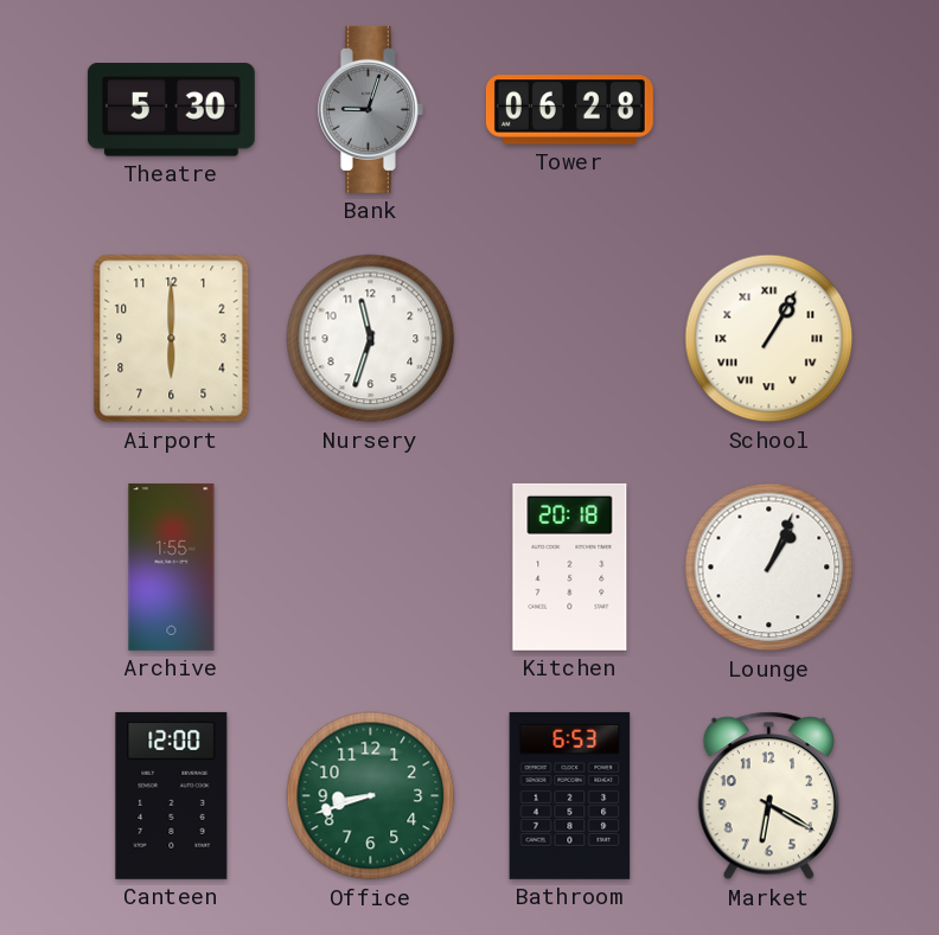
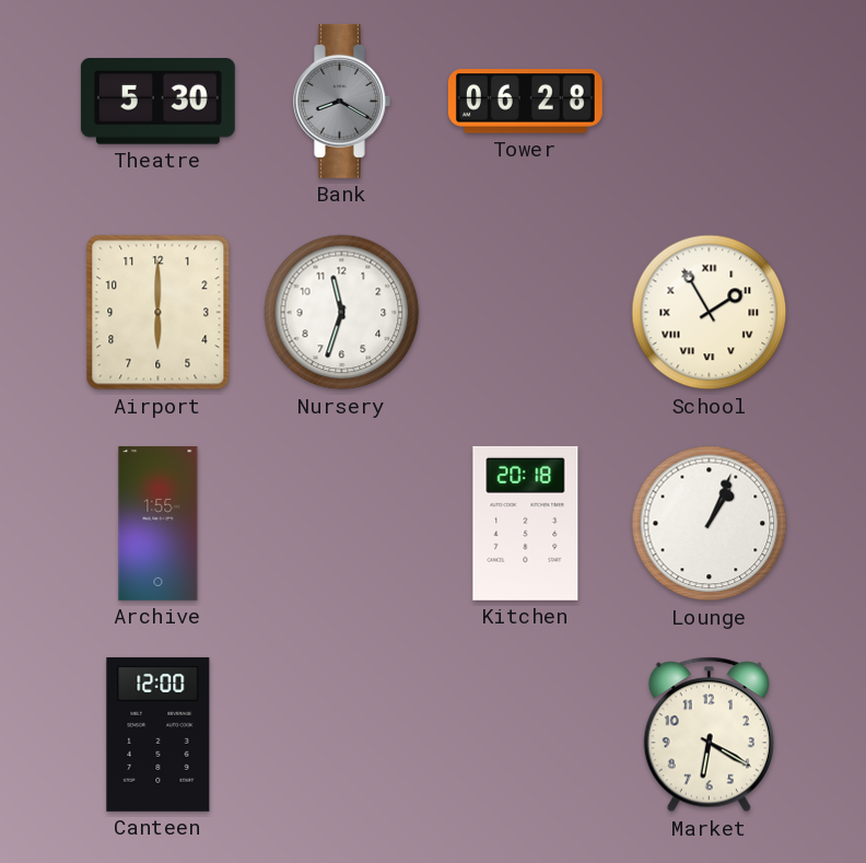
Bank: 9:03 -> 8:20
School: 1:05 -> 1:55
Office: 8:42 -> none
Bathroom: 6:53 -> none
